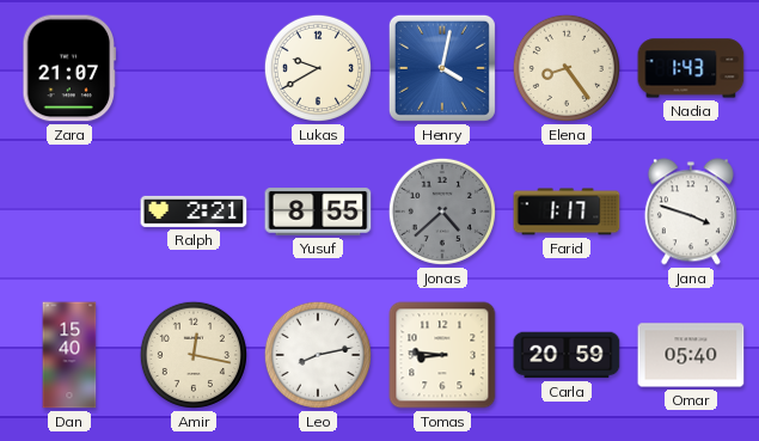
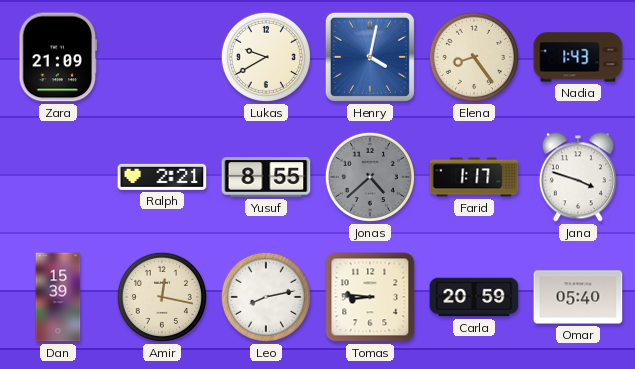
Zara: 21:07 -> 21:09
Dan: 15:40 -> 15:39
